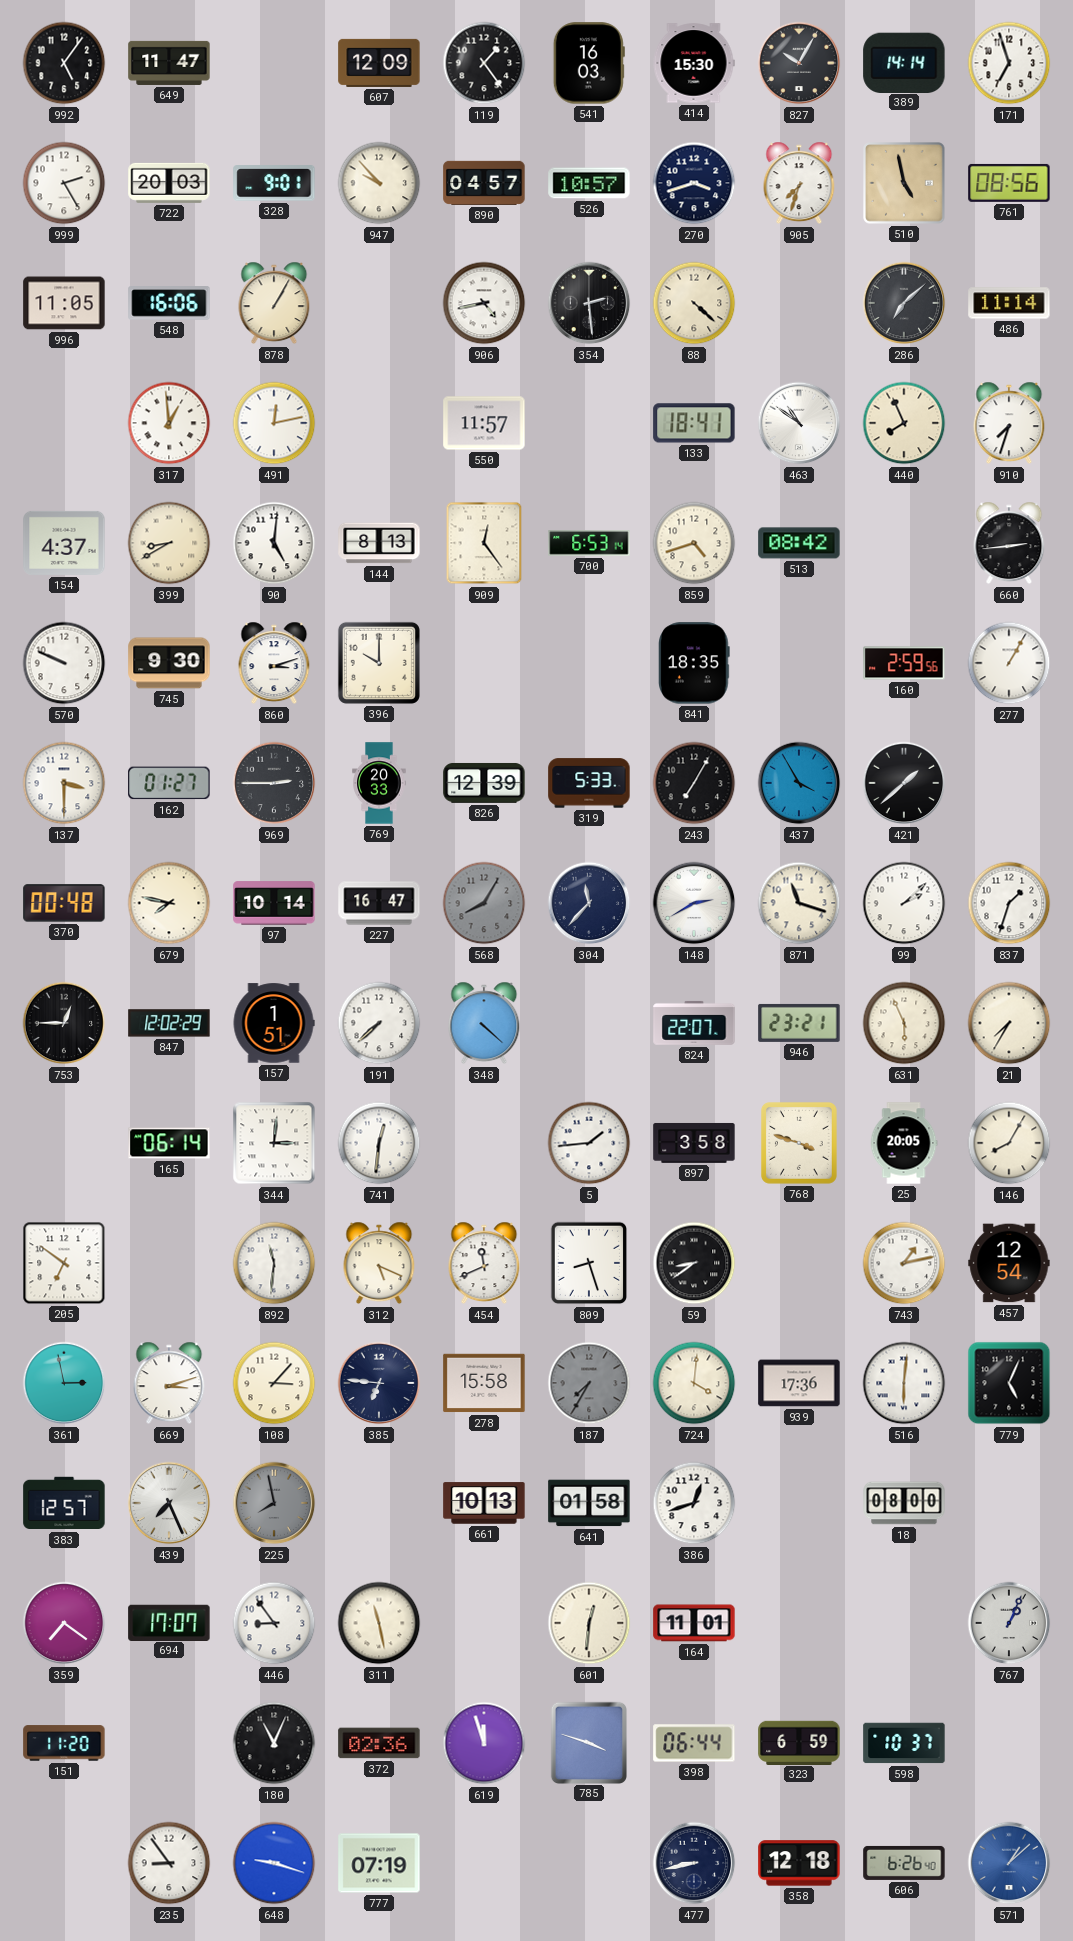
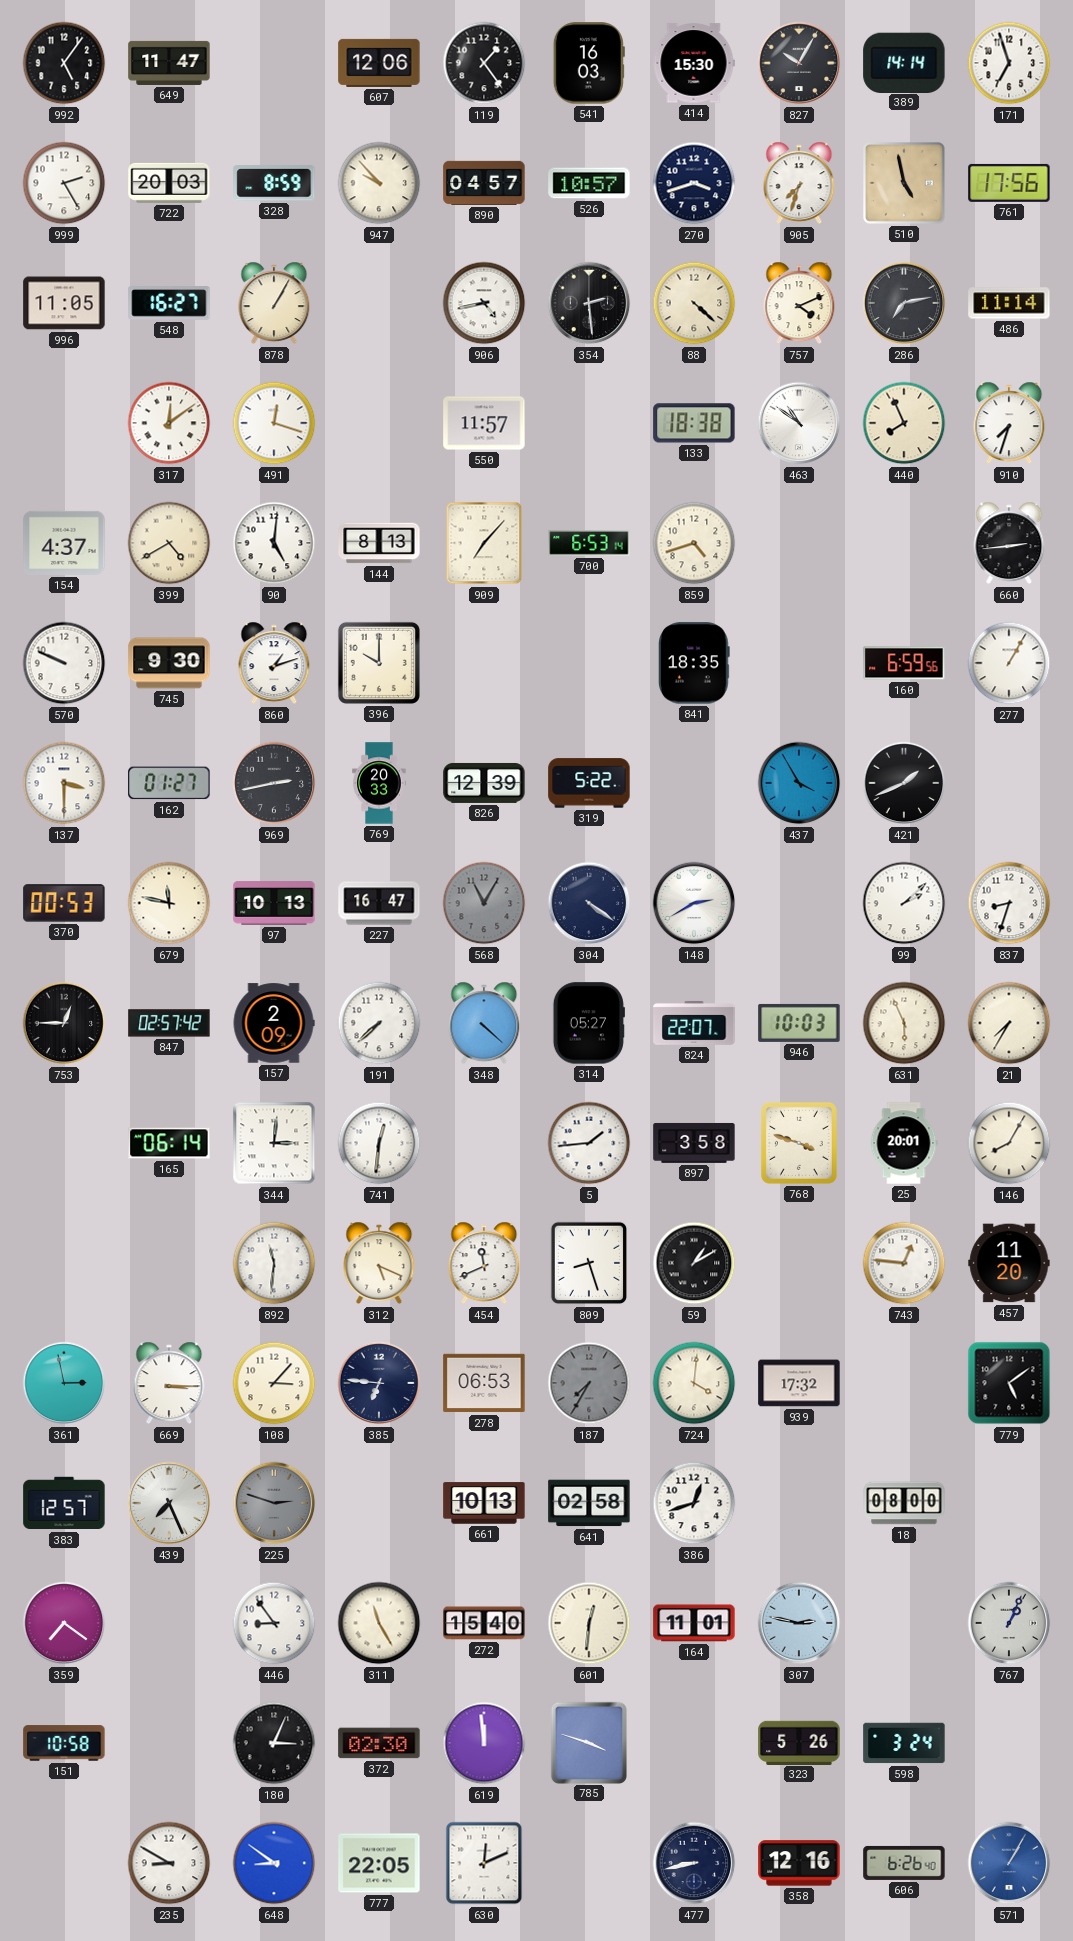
607: 12:09 -> 12:06
328: 9:01 -> 8:59
761: 08:56 -> 17:56
548: 16:06 -> 16:27
757: none -> 4:11
286: 7:08 -> 7:13
317: 12:59 -> 12:09
491: 12:13 -> 12:18
133: 18:41 -> 18:38
399: 8:40 -> 4:40
909: 12:24 -> 7:07
513: 08:42 -> none
860: 3:12 -> 1:12
160: 2:59 -> 6:59
969: 2:45 -> 2:43
319: 5:33 -> 5:22
243: 7:05 -> none
421: 1:38 -> 1:41
370: 00:48 -> 00:53
679: 7:47 -> 11:47
97: 10:14 -> 10:13
568: 8:05 -> 11:05
304: 11:37 -> 4:21
871: 11:18 -> none
837: 1:33 -> 8:33
847: 12:02 -> 02:57
157: 1:51 -> 2:09
314: none -> 05:27
946: 23:21 -> 10:03
25: 20:05 -> 20:01
205: 6:51 -> none
59: 8:39 -> 1:10
743: 1:13 -> 12:46
457: 12:54 -> 11:20
669: 3:12 -> 3:15
278: 15:58 -> 06:53
939: 17:36 -> 17:32
516: 6:01 -> none
779: 5:04 -> 5:09
225: 7:58 -> 2:48
641: 01:58 -> 02:58
694: 17:07 -> none
311: 11:28 -> 11:25
272: none -> 15:40
307: none -> 2:47
151: 11:20 -> 10:58
180: 11:04 -> 3:04
372: 02:36 -> 02:30
619: 11:57 -> 11:59
398: 06:44 -> none
323: 6:59 -> 5:26
598: 10:37 -> 3:24
235: 8:54 -> 8:50
648: 9:18 -> 8:51
777: 07:19 -> 22:05
630: none -> 12:11
358: 12:18 -> 12:16
571: 1:08 -> 1:05
